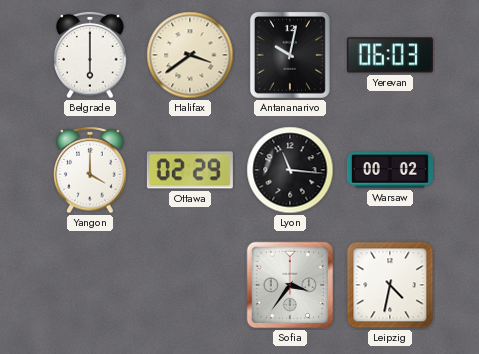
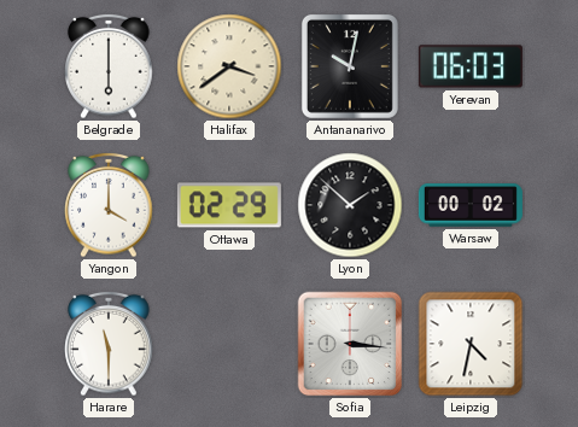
Lyon: 11:16 -> 1:52
Harare: none -> 11:30
Sofia: 3:36 -> 3:16
